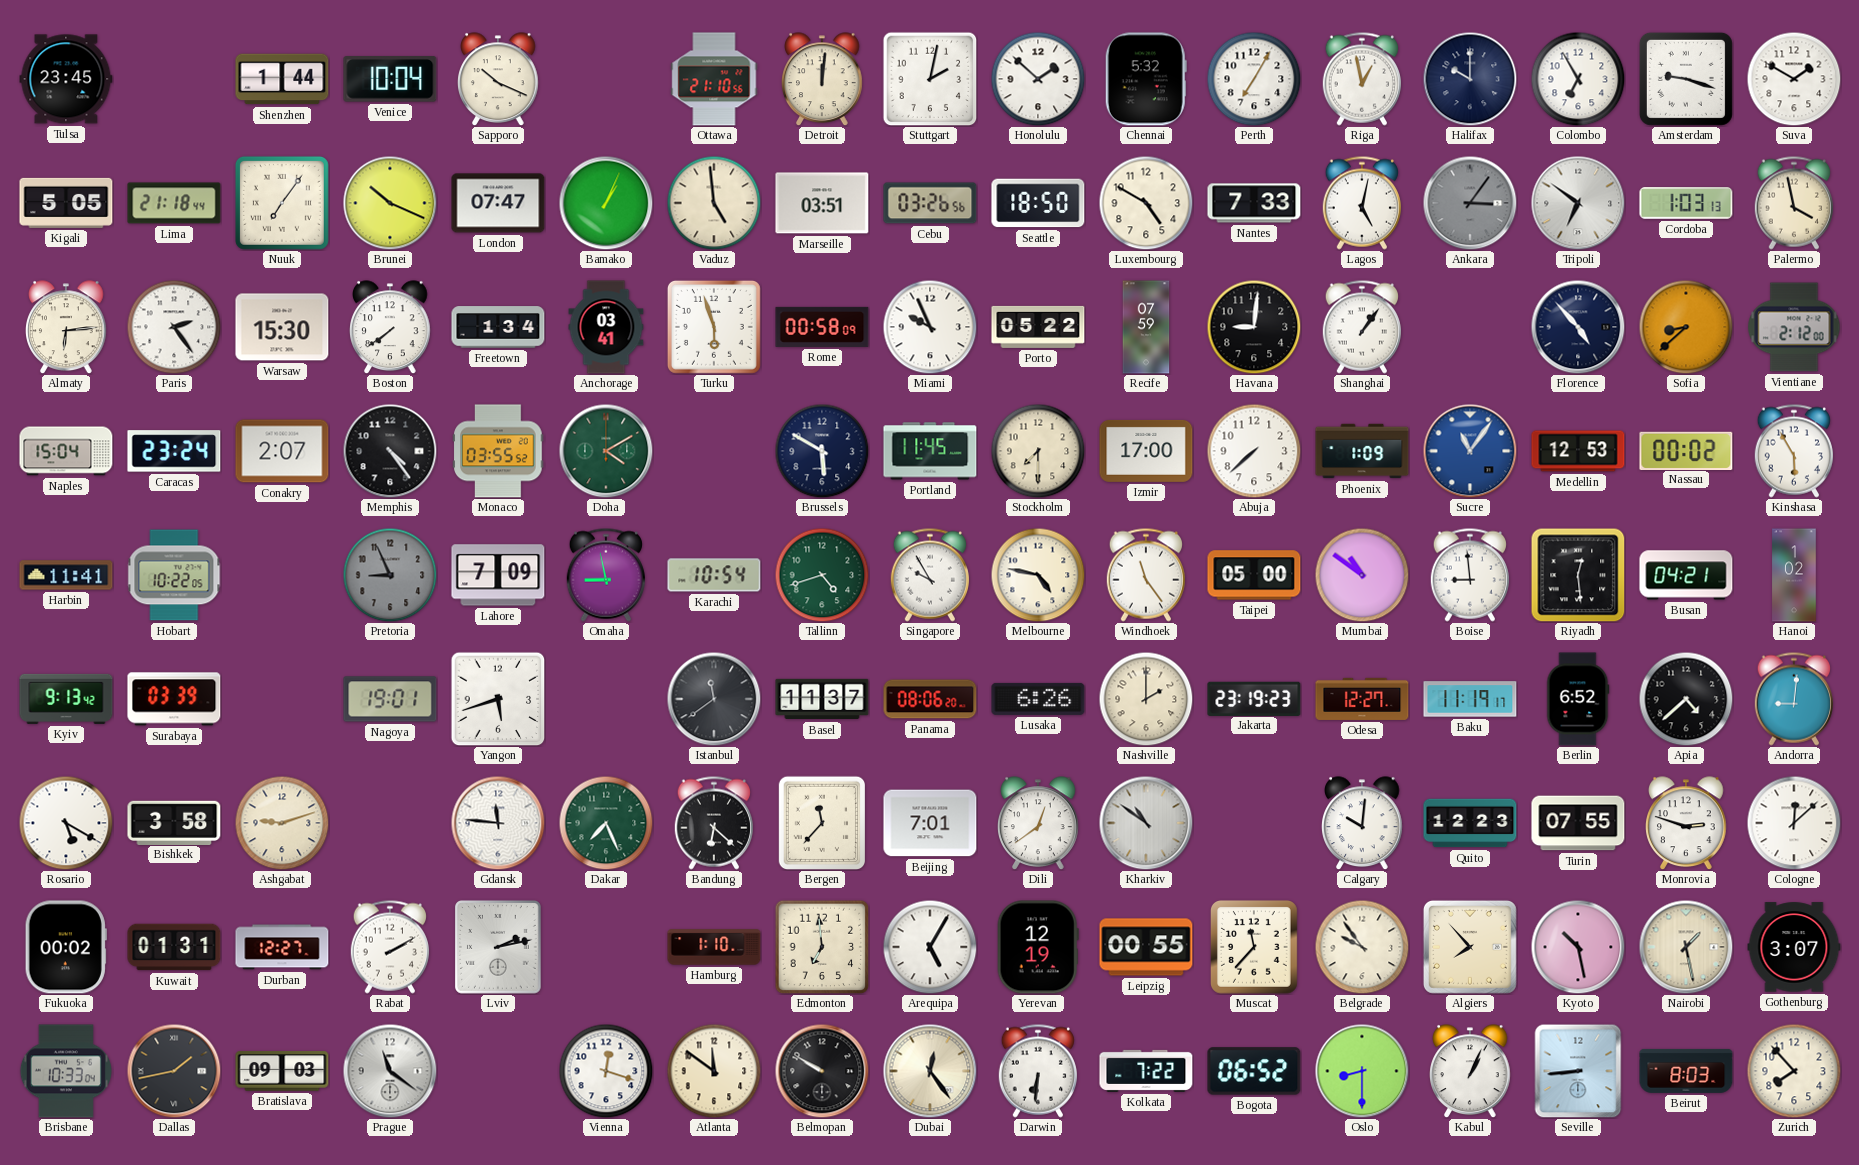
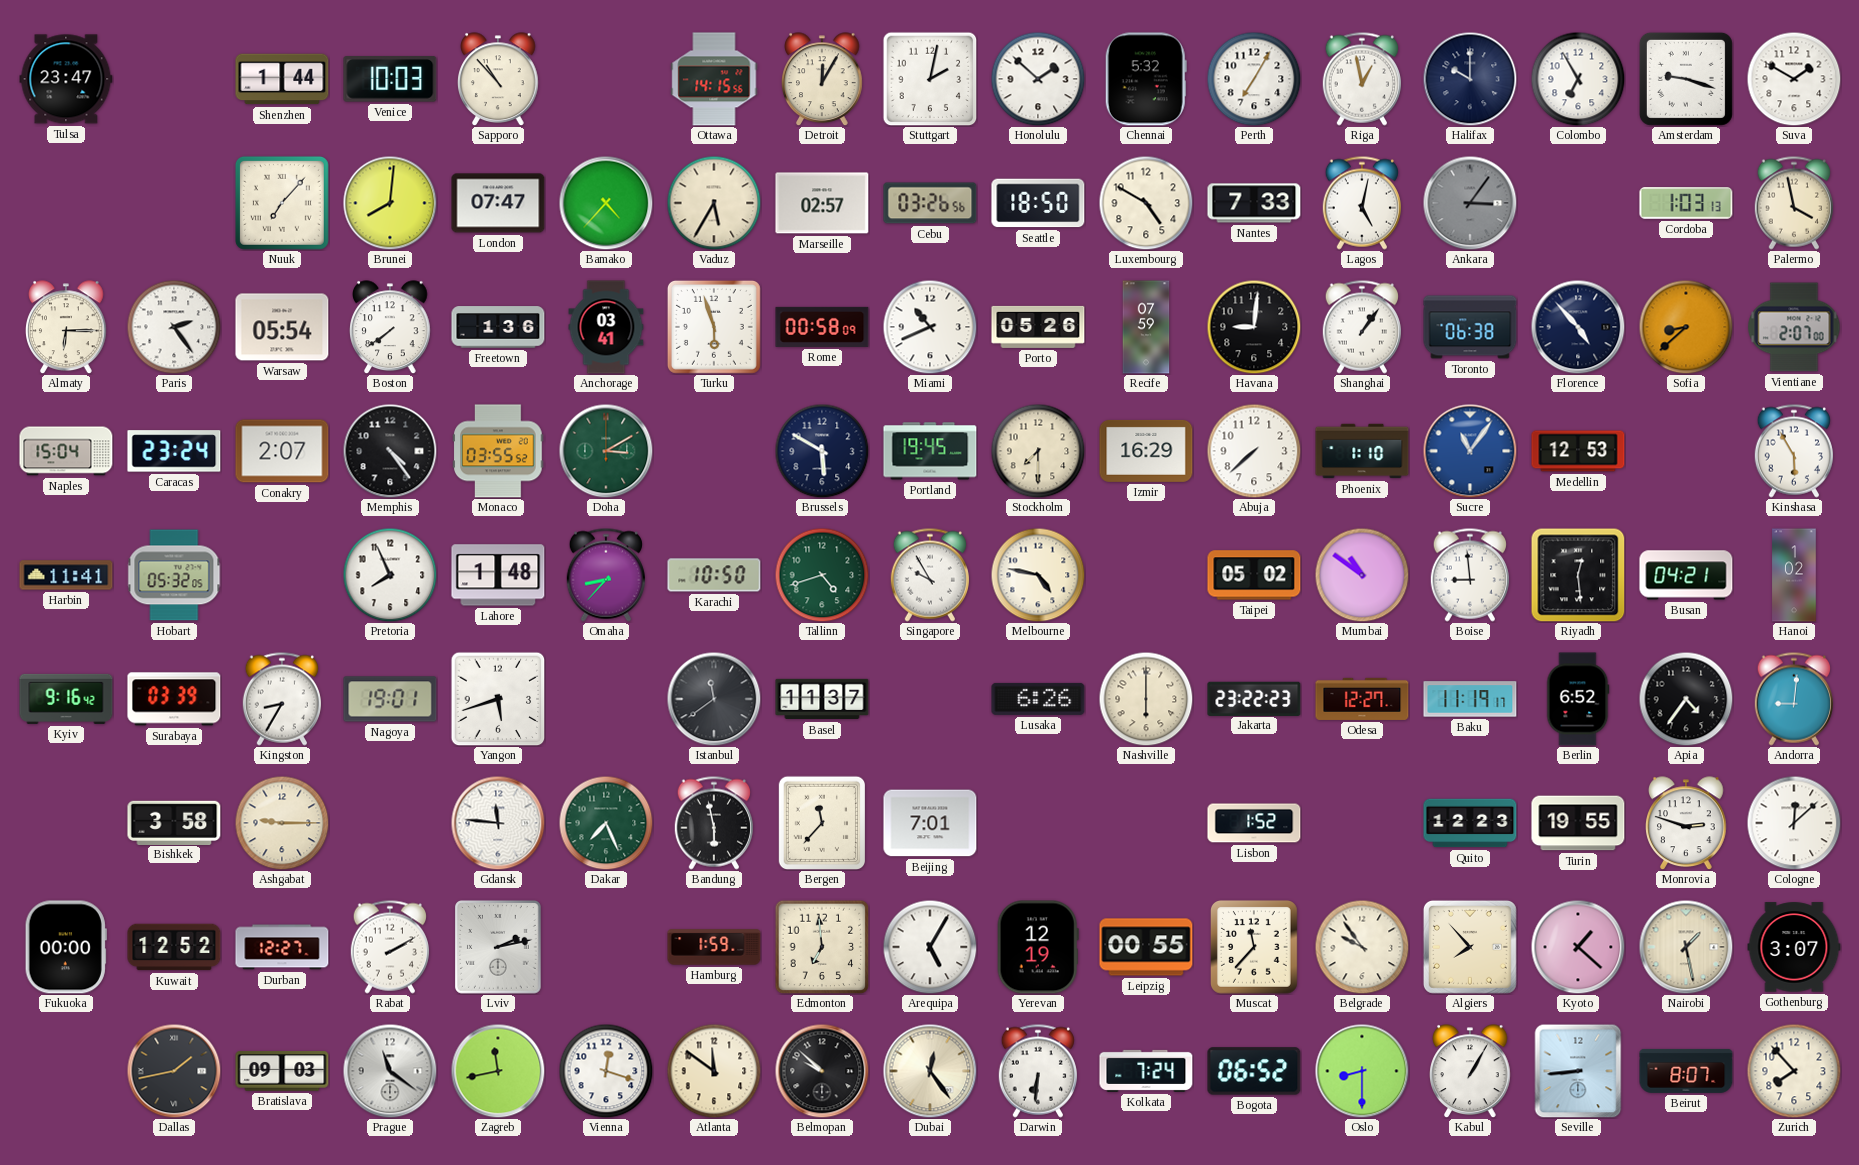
Tulsa: 23:45 -> 23:47
Venice: 10:04 -> 10:03
Sapporo: 10:19 -> 10:53
Ottawa: 21:10 -> 14:15
Detroit: 12:01 -> 12:05
Kigali: 5:05 -> none
Lima: 21:18 -> none
Nuuk: 7:06 -> 7:07
Brunei: 10:19 -> 8:01
Bamako: 1:04 -> 4:37
Vaduz: 4:59 -> 5:35
Marseille: 03:51 -> 02:57
Tripoli: 6:51 -> none
Almaty: 6:14 -> 6:15
Warsaw: 15:30 -> 05:54
Freetown: 1:34 -> 1:36
Miami: 9:56 -> 10:41
Porto: 05:22 -> 05:26
Toronto: none -> 06:38
Vientiane: 2:12 -> 2:07
Doha: 4:10 -> 3:10
Portland: 11:45 -> 19:45
Izmir: 17:00 -> 16:29
Phoenix: 1:09 -> 1:10
Nassau: 00:02 -> none
Hobart: 10:22 -> 05:32
Pretoria: 8:56 -> 7:56
Pretoria dial: grey -> white
Lahore: 7:09 -> 1:48
Omaha: 8:58 -> 8:37
Karachi: 10:54 -> 10:50
Windhoek: 11:24 -> none
Taipei: 05:00 -> 05:02
Kyiv: 9:13 -> 9:16
Kingston: none -> 8:35
Panama: 08:06 -> none
Nashville: 2:00 -> 6:00
Jakarta: 23:19 -> 23:22
Apia: 4:38 -> 4:36
Rosario: 5:20 -> none
Ashgabat: 9:12 -> 9:15
Bandung: 6:22 -> 5:58
Dili: 12:39 -> none
Kharkiv: 10:51 -> none
Lisbon: none -> 1:52
Calgary: 10:01 -> none
Turin: 07:55 -> 19:55
Fukuoka: 00:02 -> 00:00
Kuwait: 01:31 -> 12:52
Hamburg: 1:10 -> 1:59
Kyoto: 10:28 -> 1:22
Brisbane: 10:33 -> none
Zagreb: none -> 11:43
Belmopan: 9:50 -> 9:52
Kolkata: 7:22 -> 7:24
Kabul: 1:04 -> 1:05
Beirut: 8:03 -> 8:07
